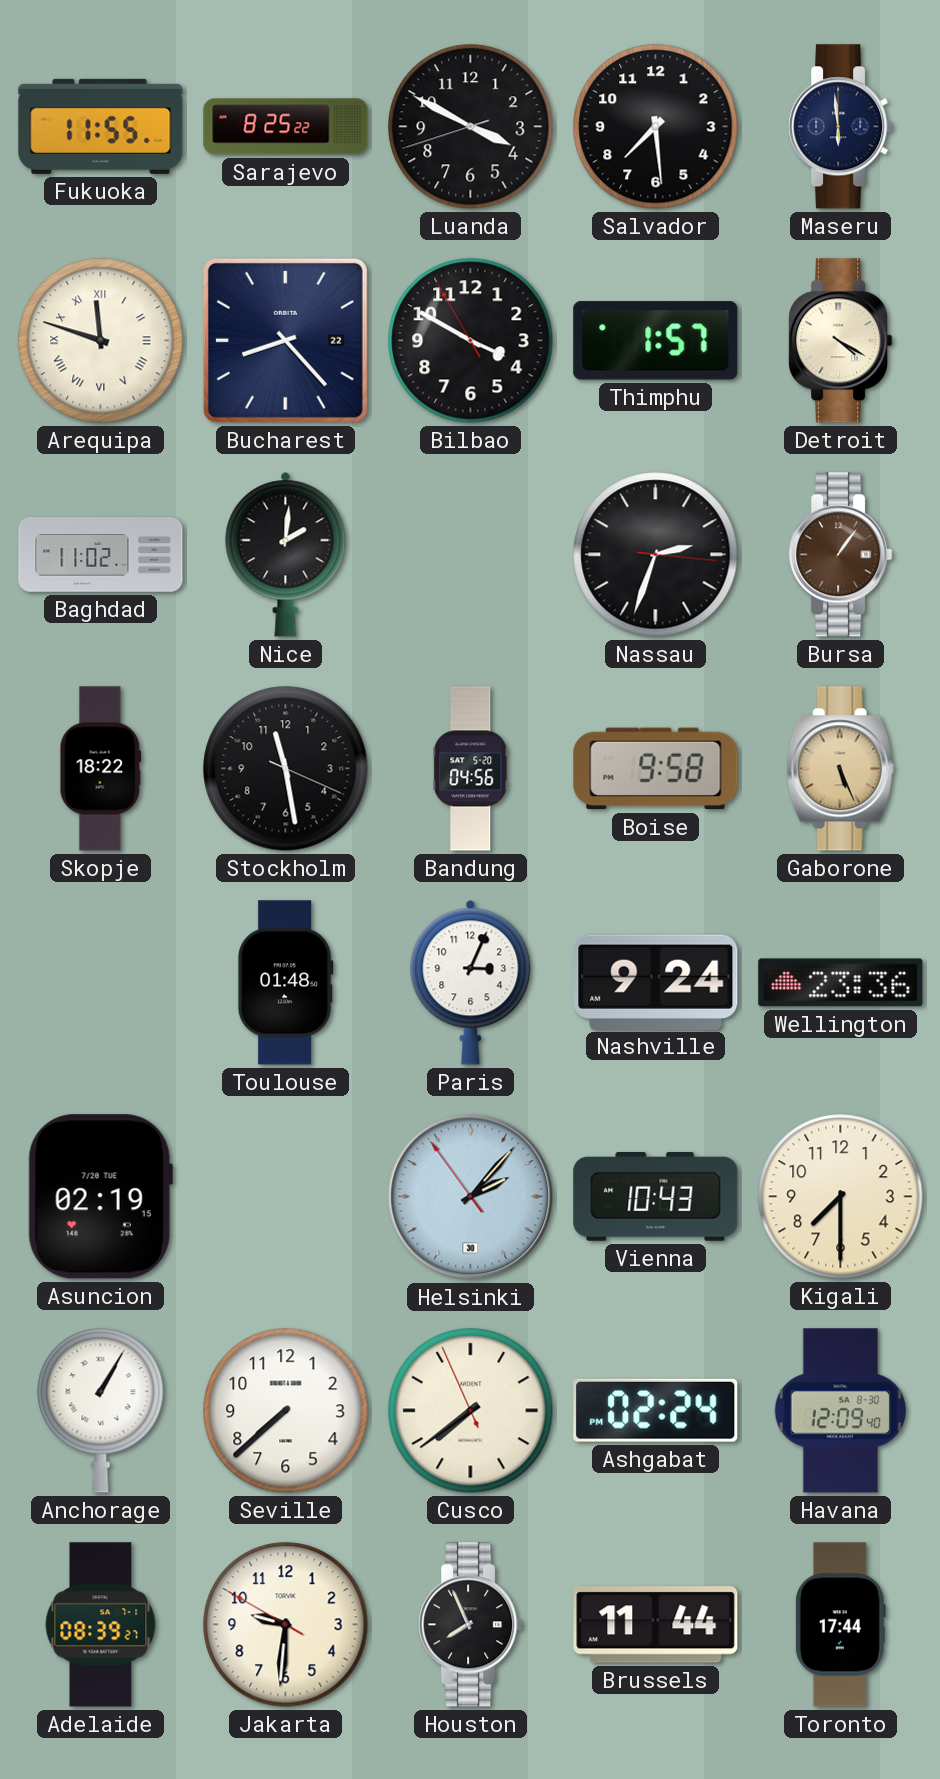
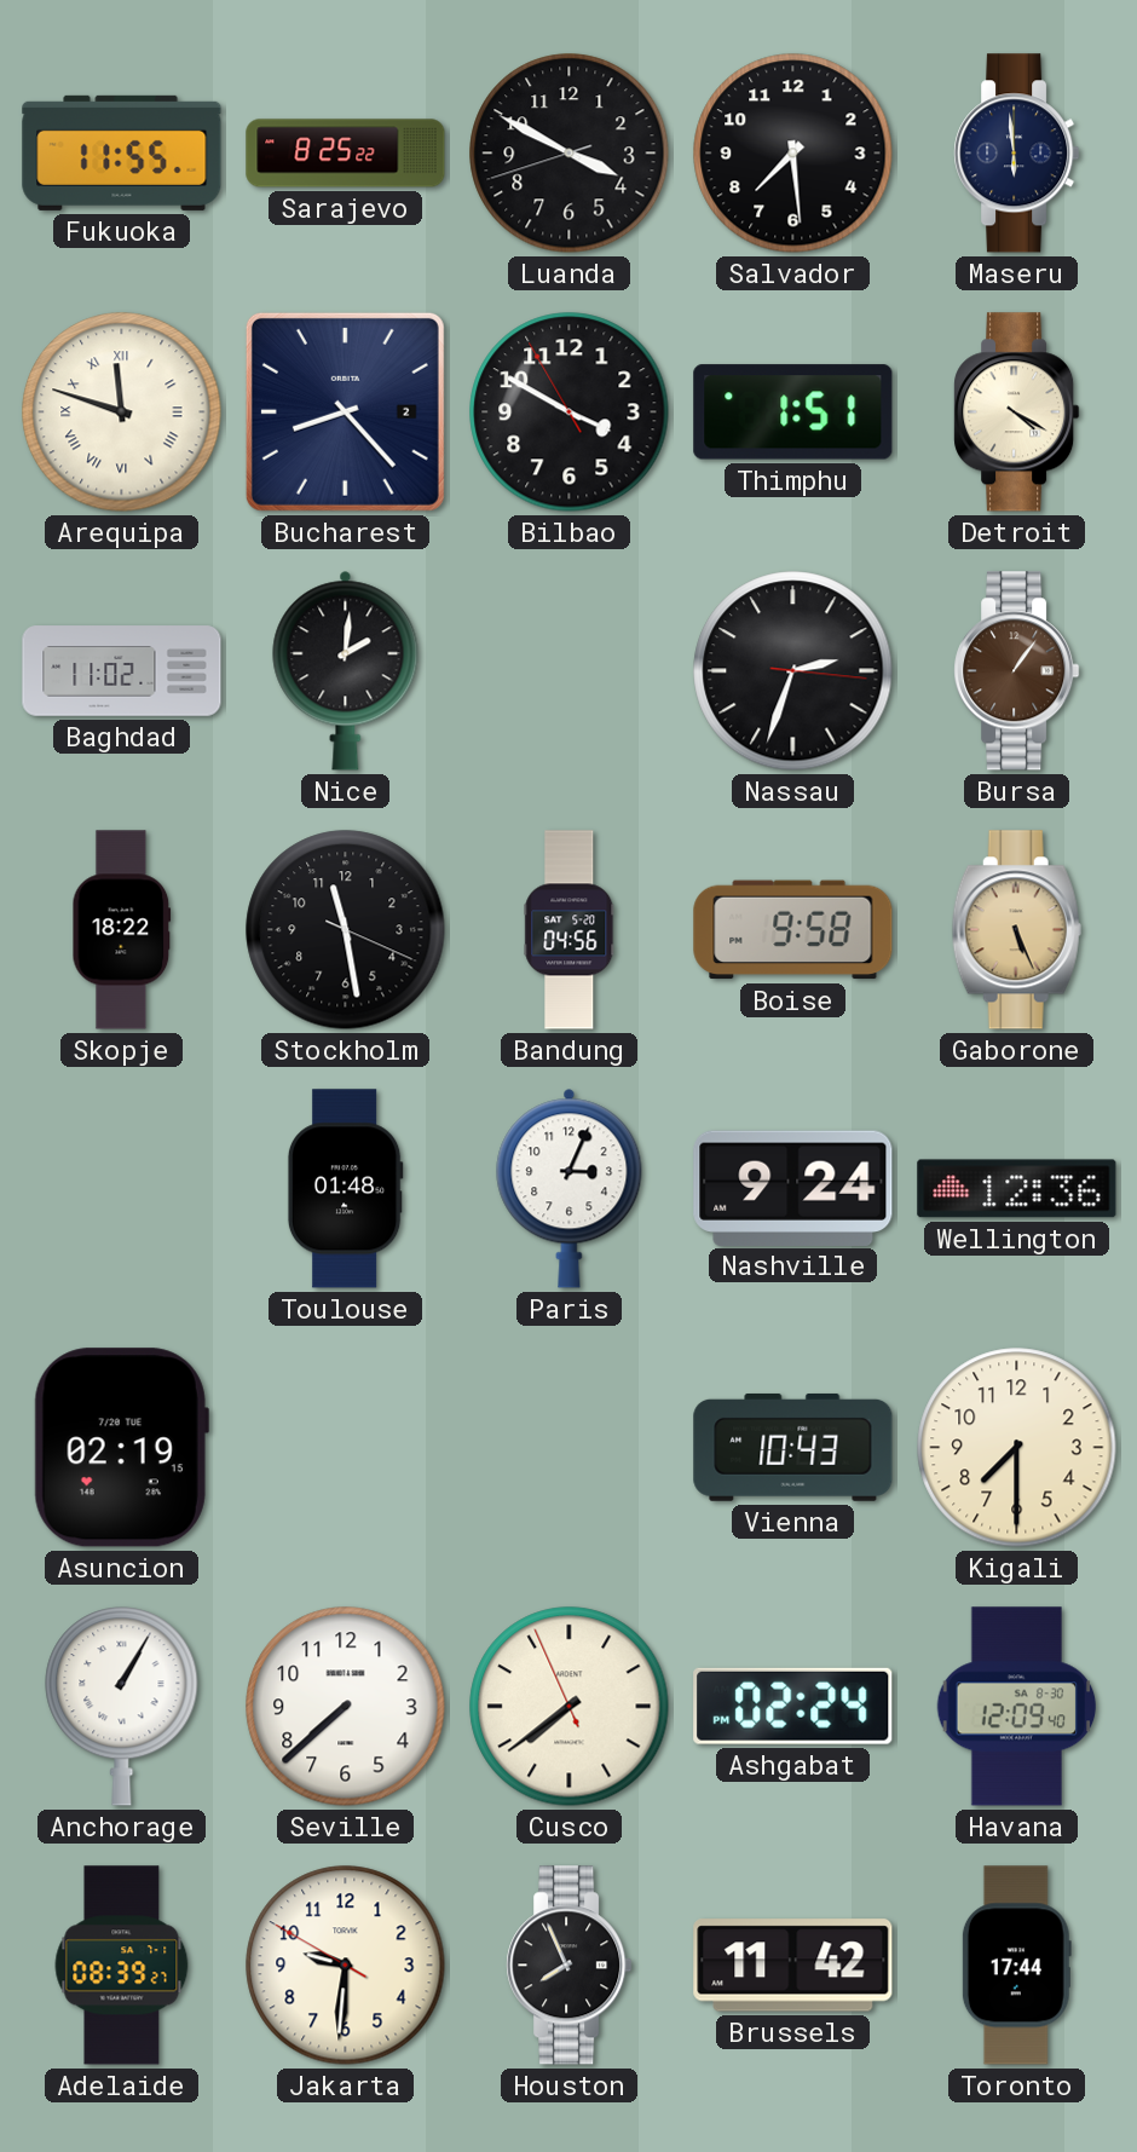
Bucharest date: 22 -> 2
Thimphu: 1:57 -> 1:51
Wellington: 23:36 -> 12:36
Helsinki: 2:06 -> none
Brussels: 11:44 -> 11:42
